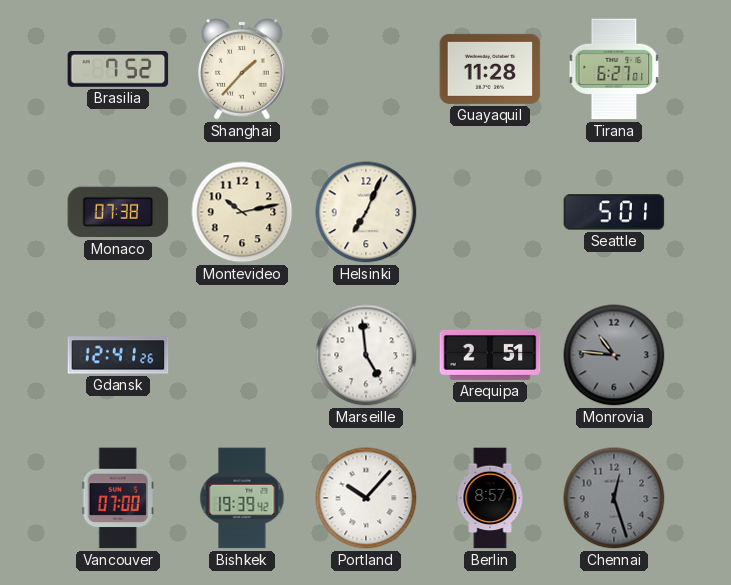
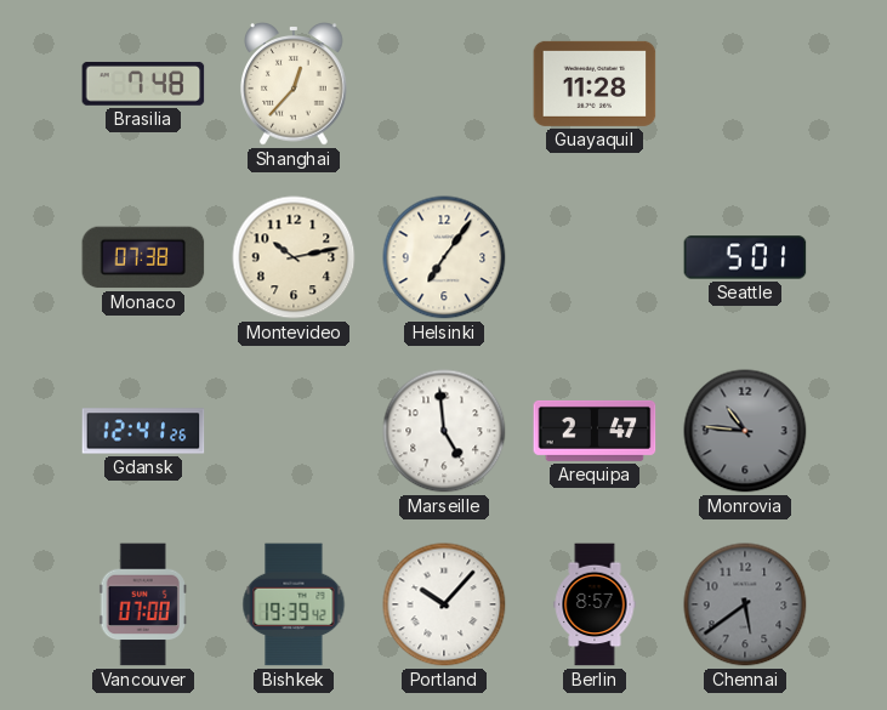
Brasilia: 7:52 -> 7:48
Shanghai: 1:37 -> 12:37
Tirana: 6:27 -> none
Helsinki: 7:04 -> 7:06
Arequipa: 2:51 -> 2:47
Chennai: 12:27 -> 5:39
